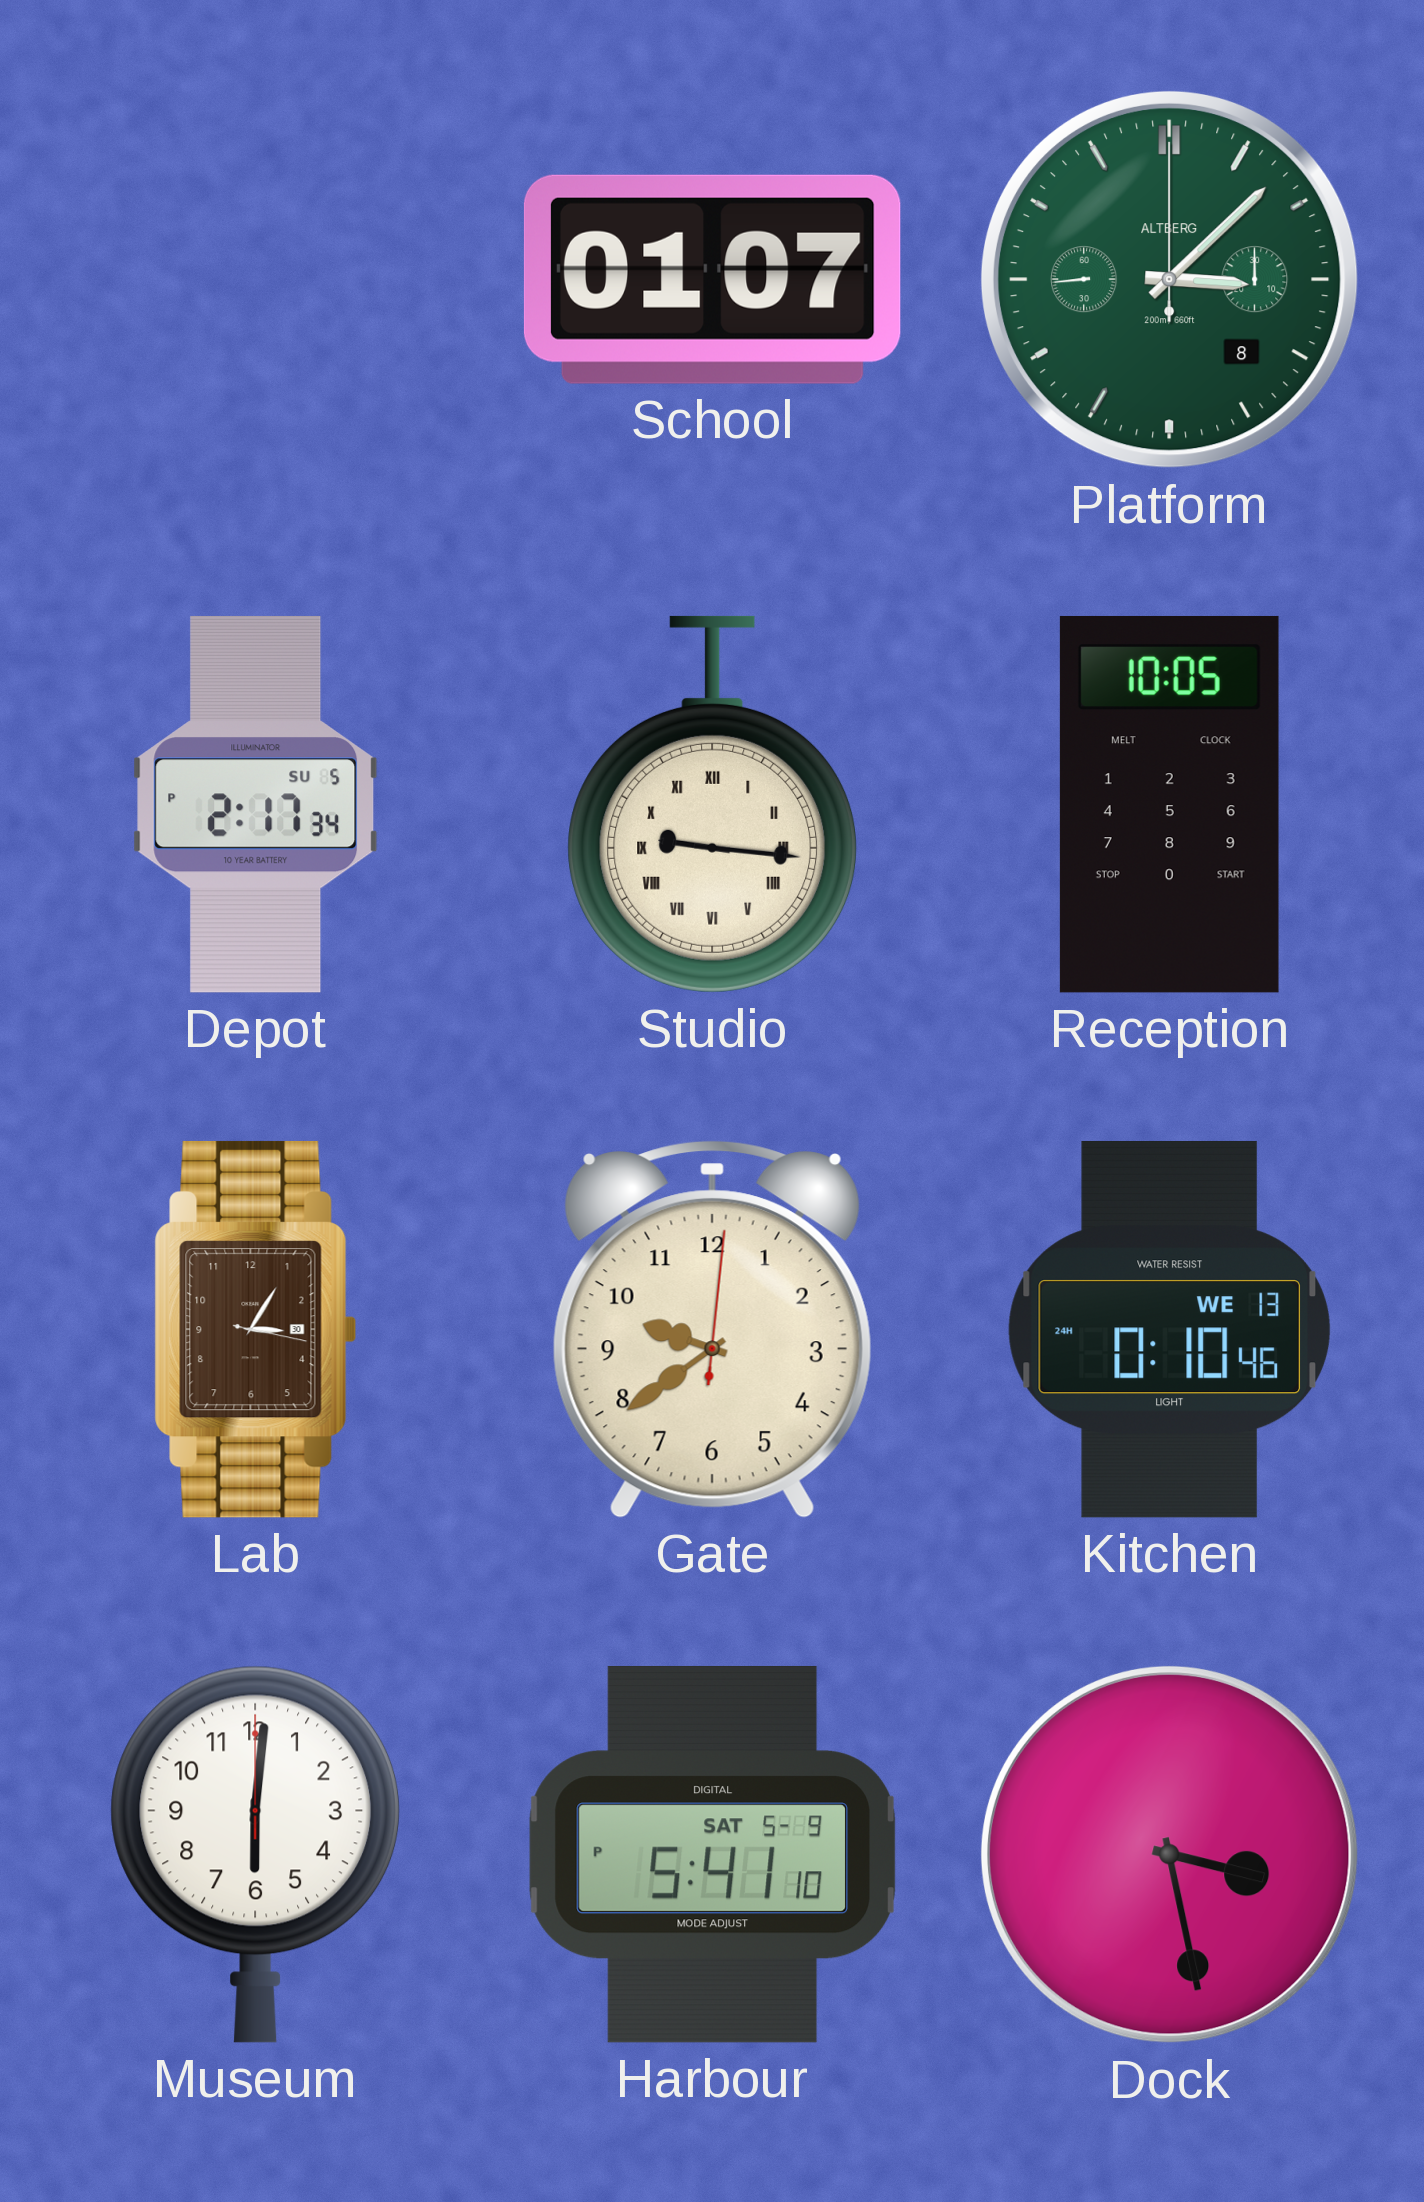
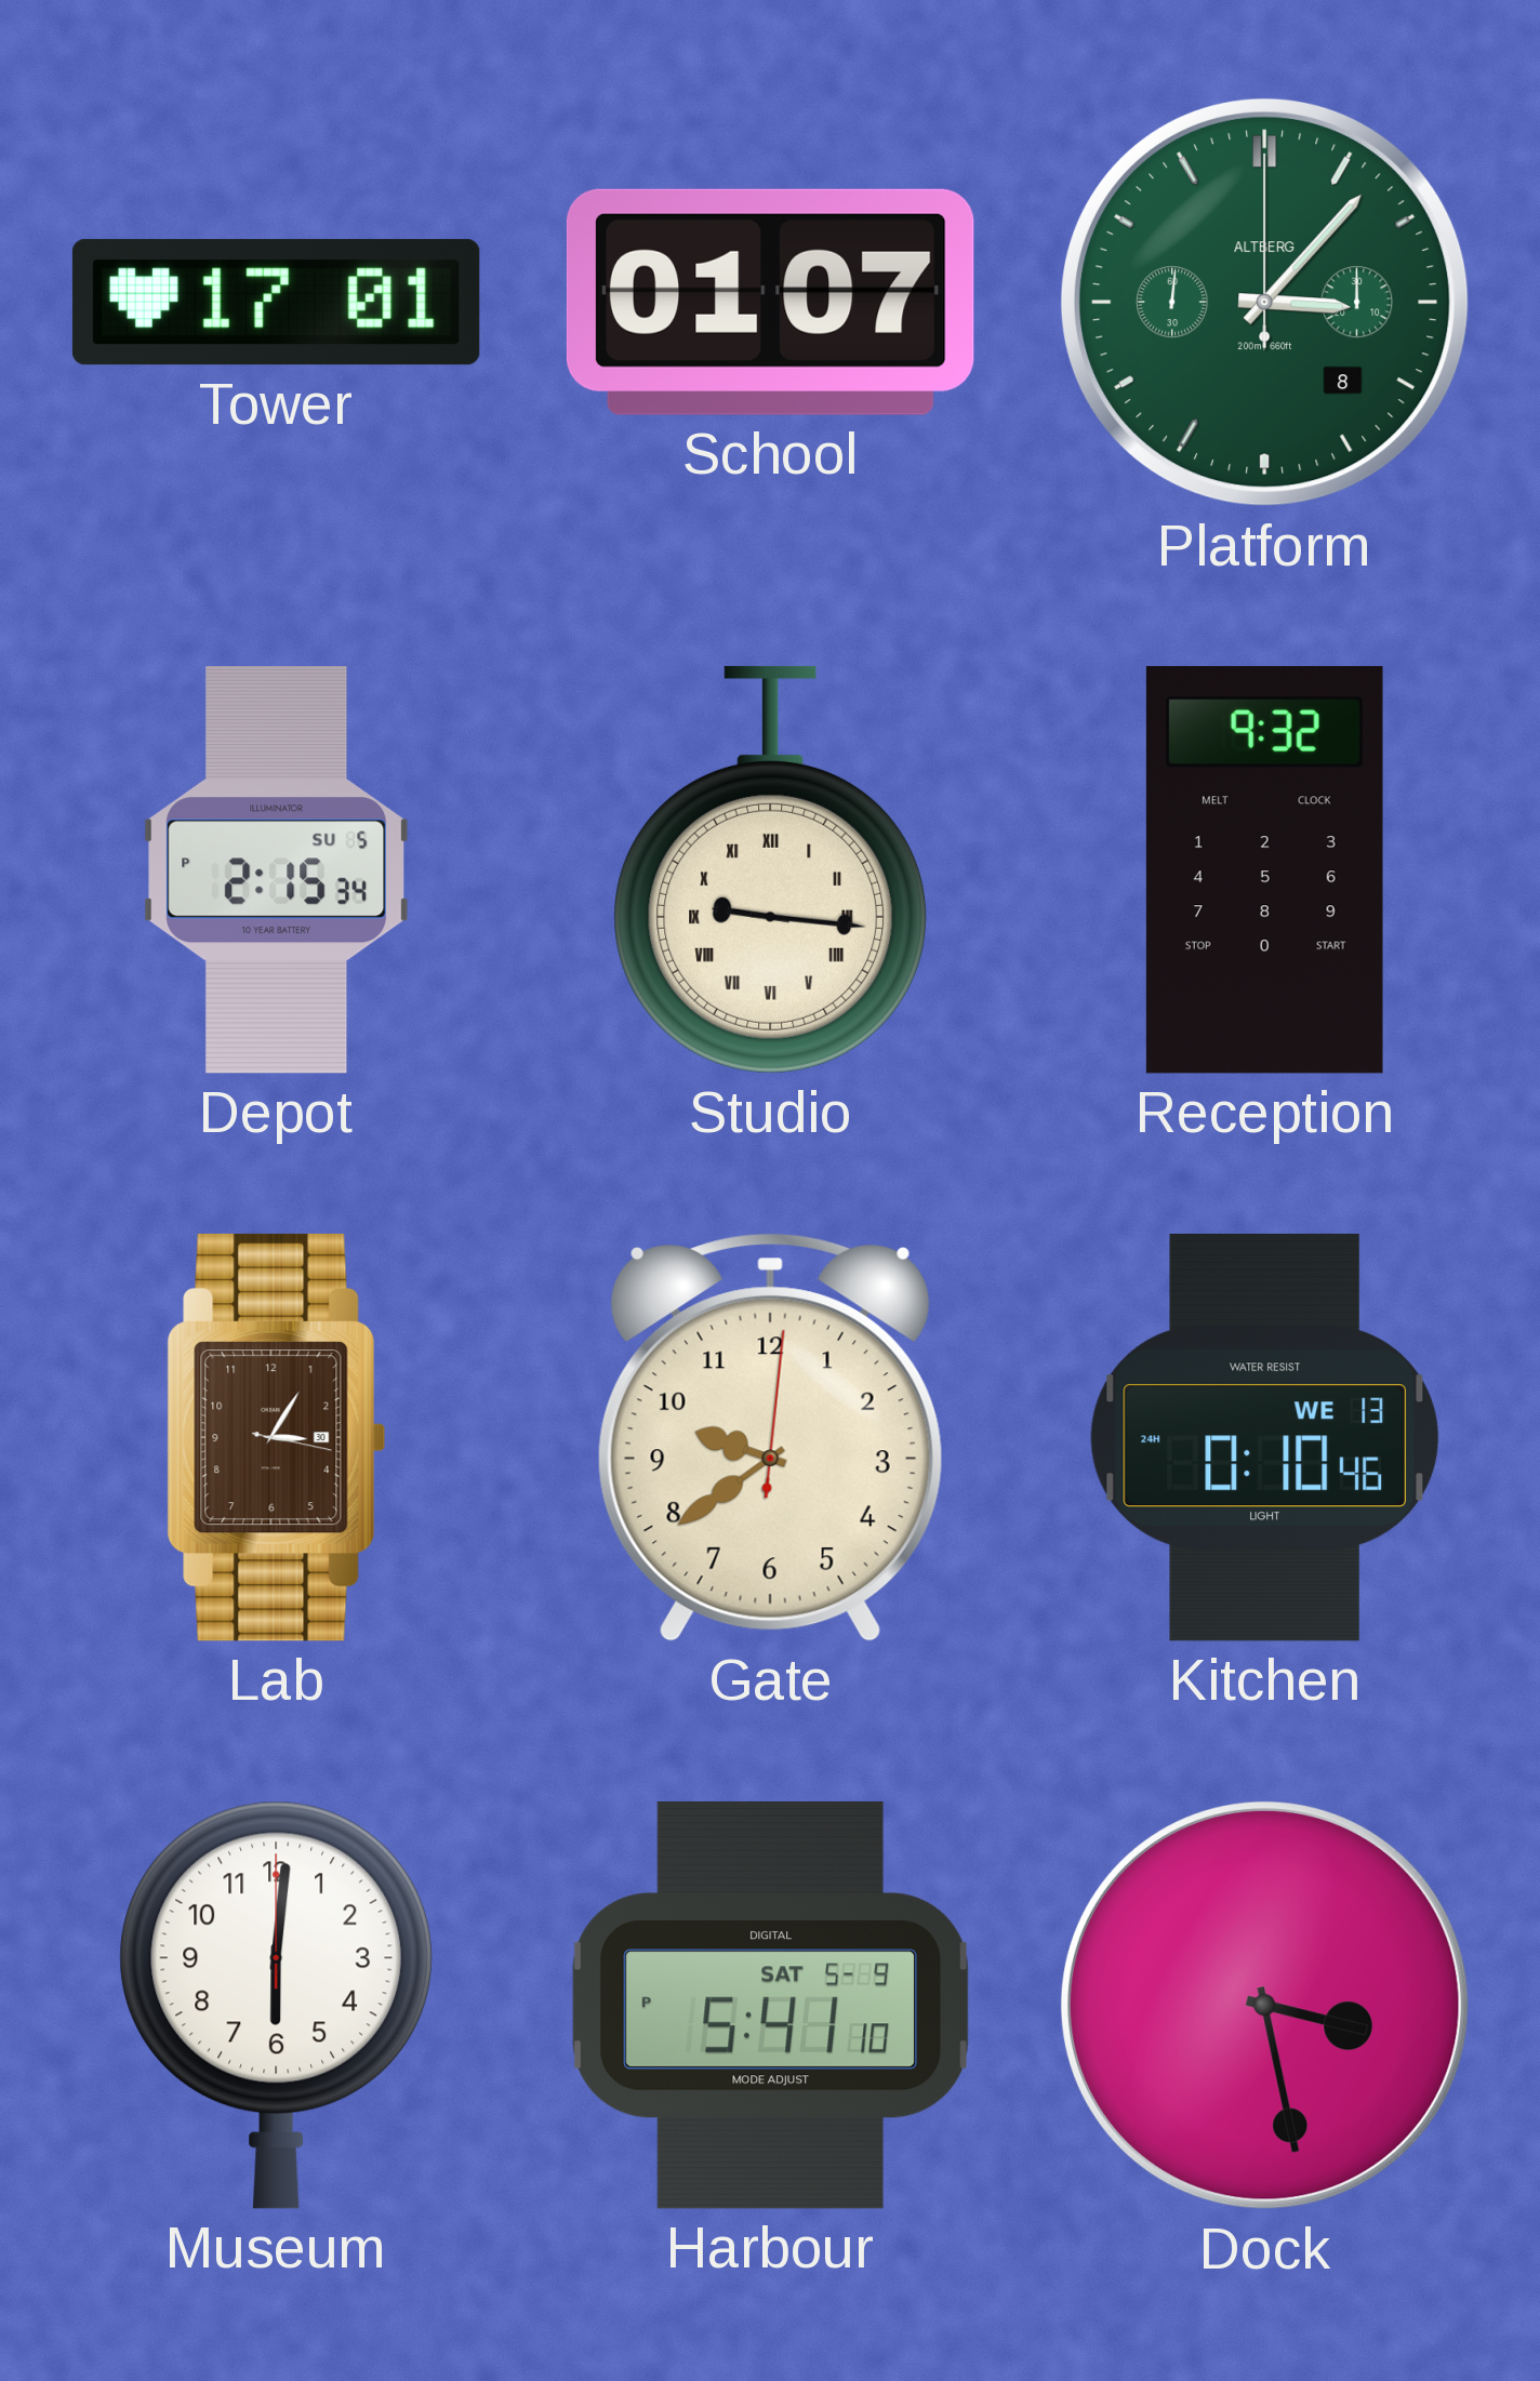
Tower: none -> 17:01
Platform: 3:07:44 -> 3:07:01
Depot: 2:17 -> 2:15
Reception: 10:05 -> 9:32
